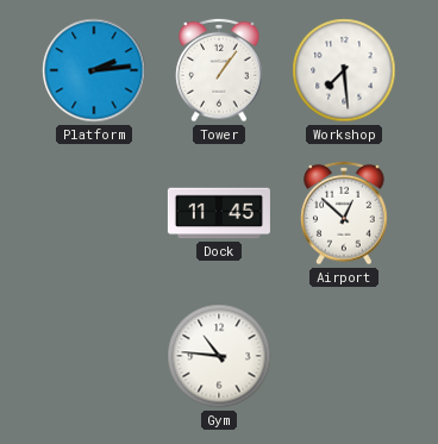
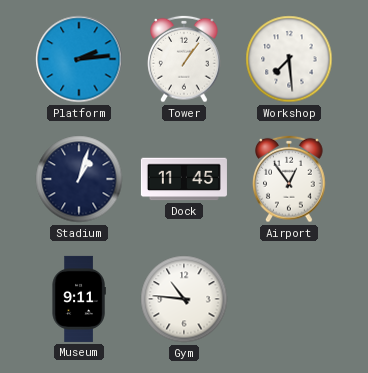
Stadium: none -> 1:03
Airport: 12:52 -> 12:54
Museum: none -> 9:11
